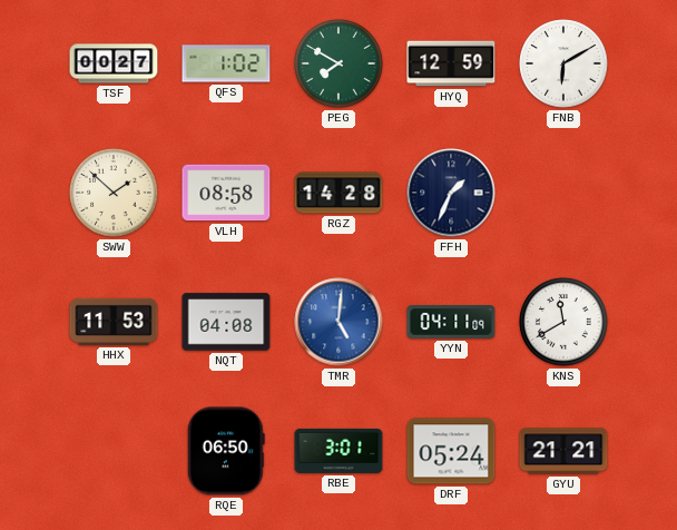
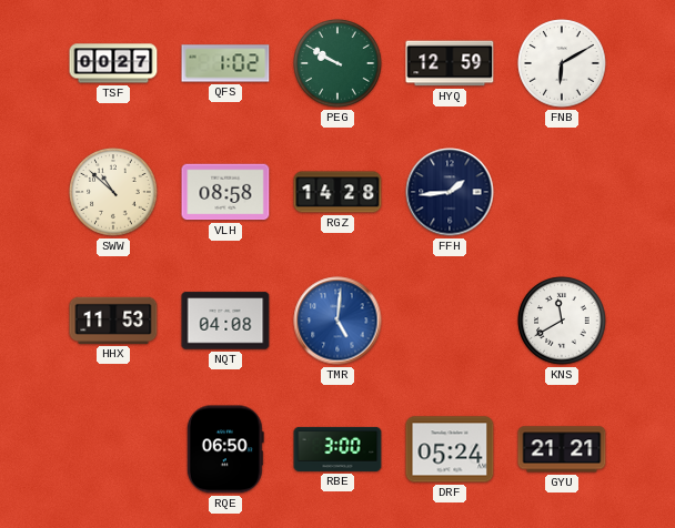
PEG: 7:50 -> 9:50
SWW: 1:52 -> 10:52
FFH: 1:34 -> 1:44
YYN: 04:11 -> none
RBE: 3:01 -> 3:00
